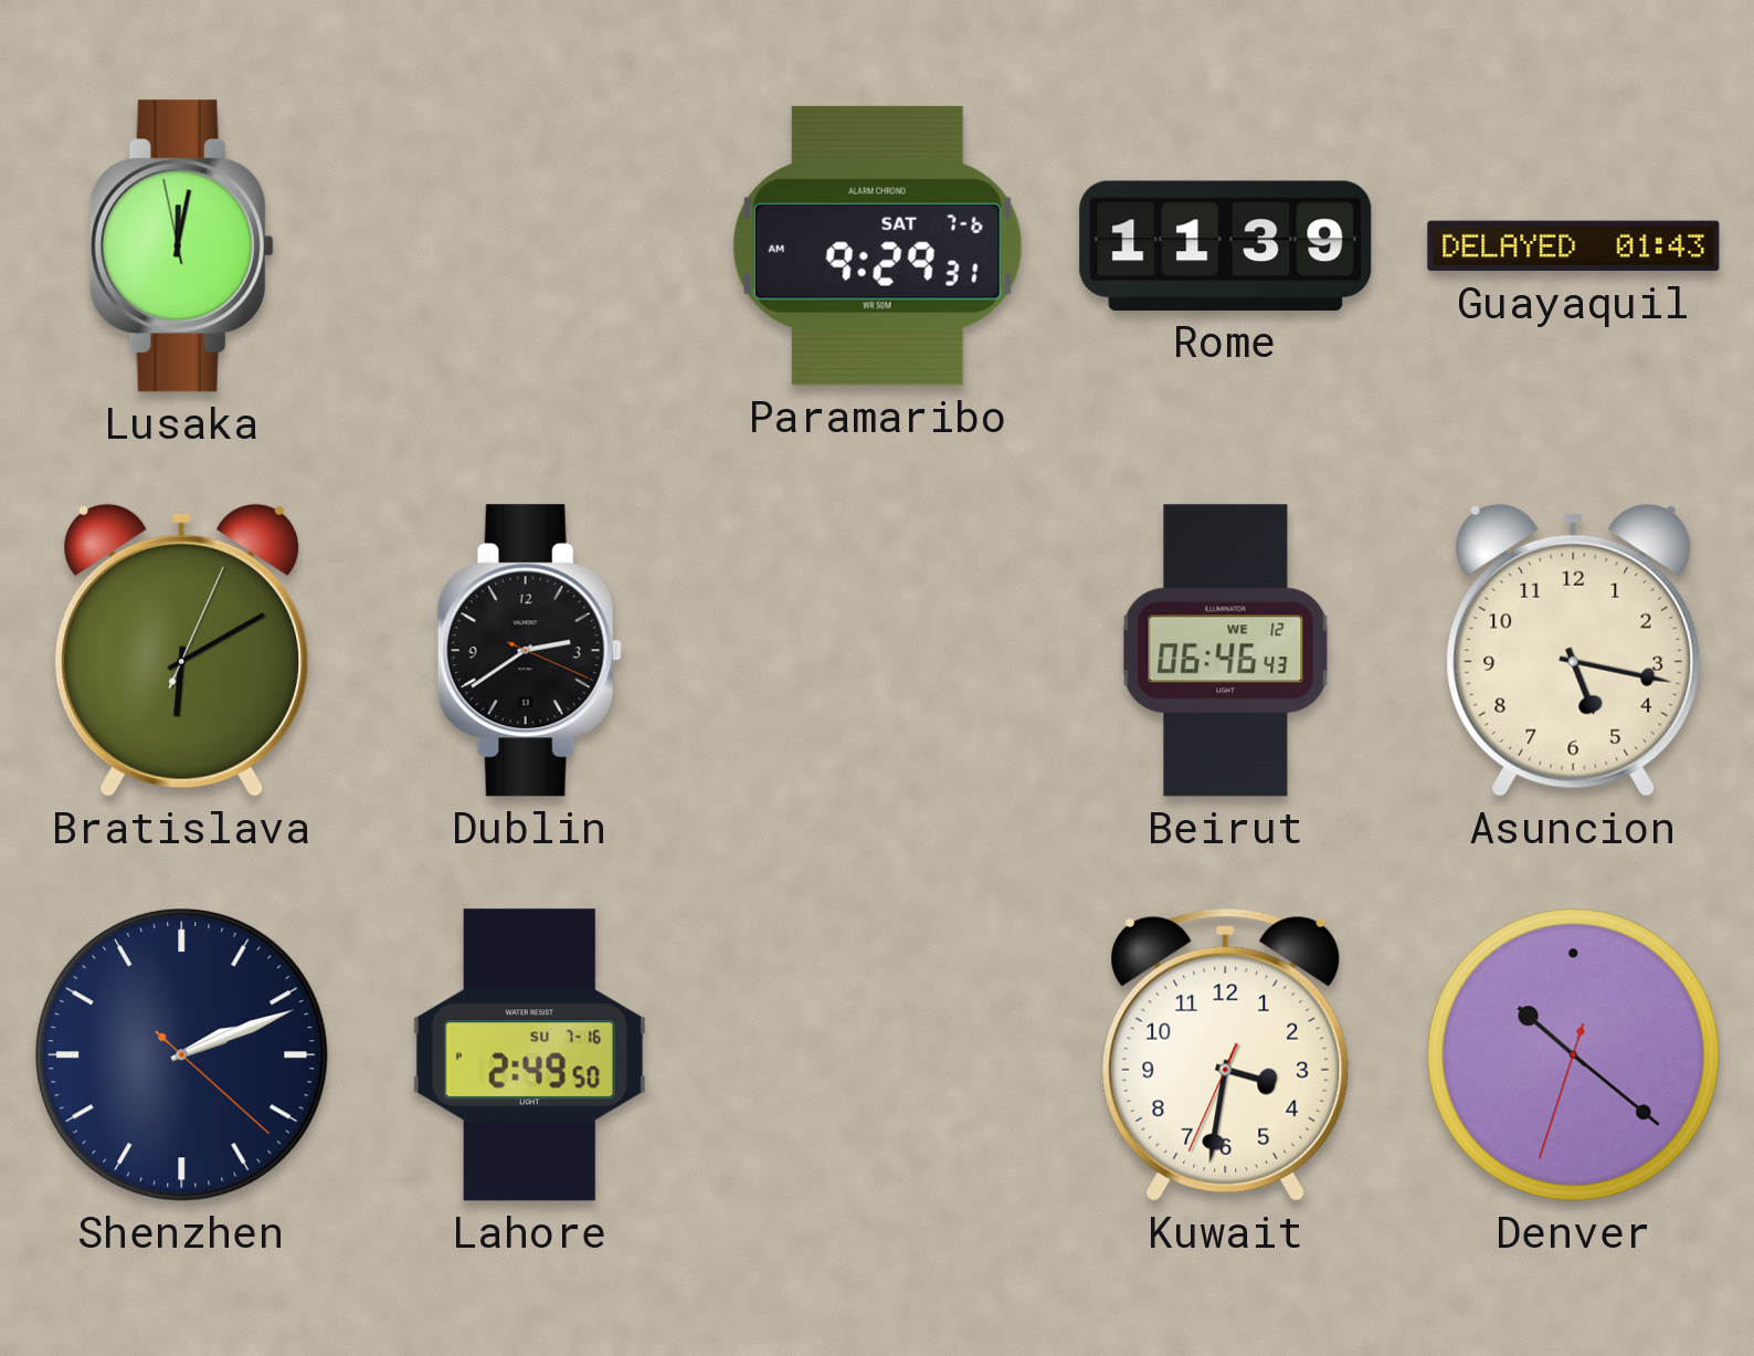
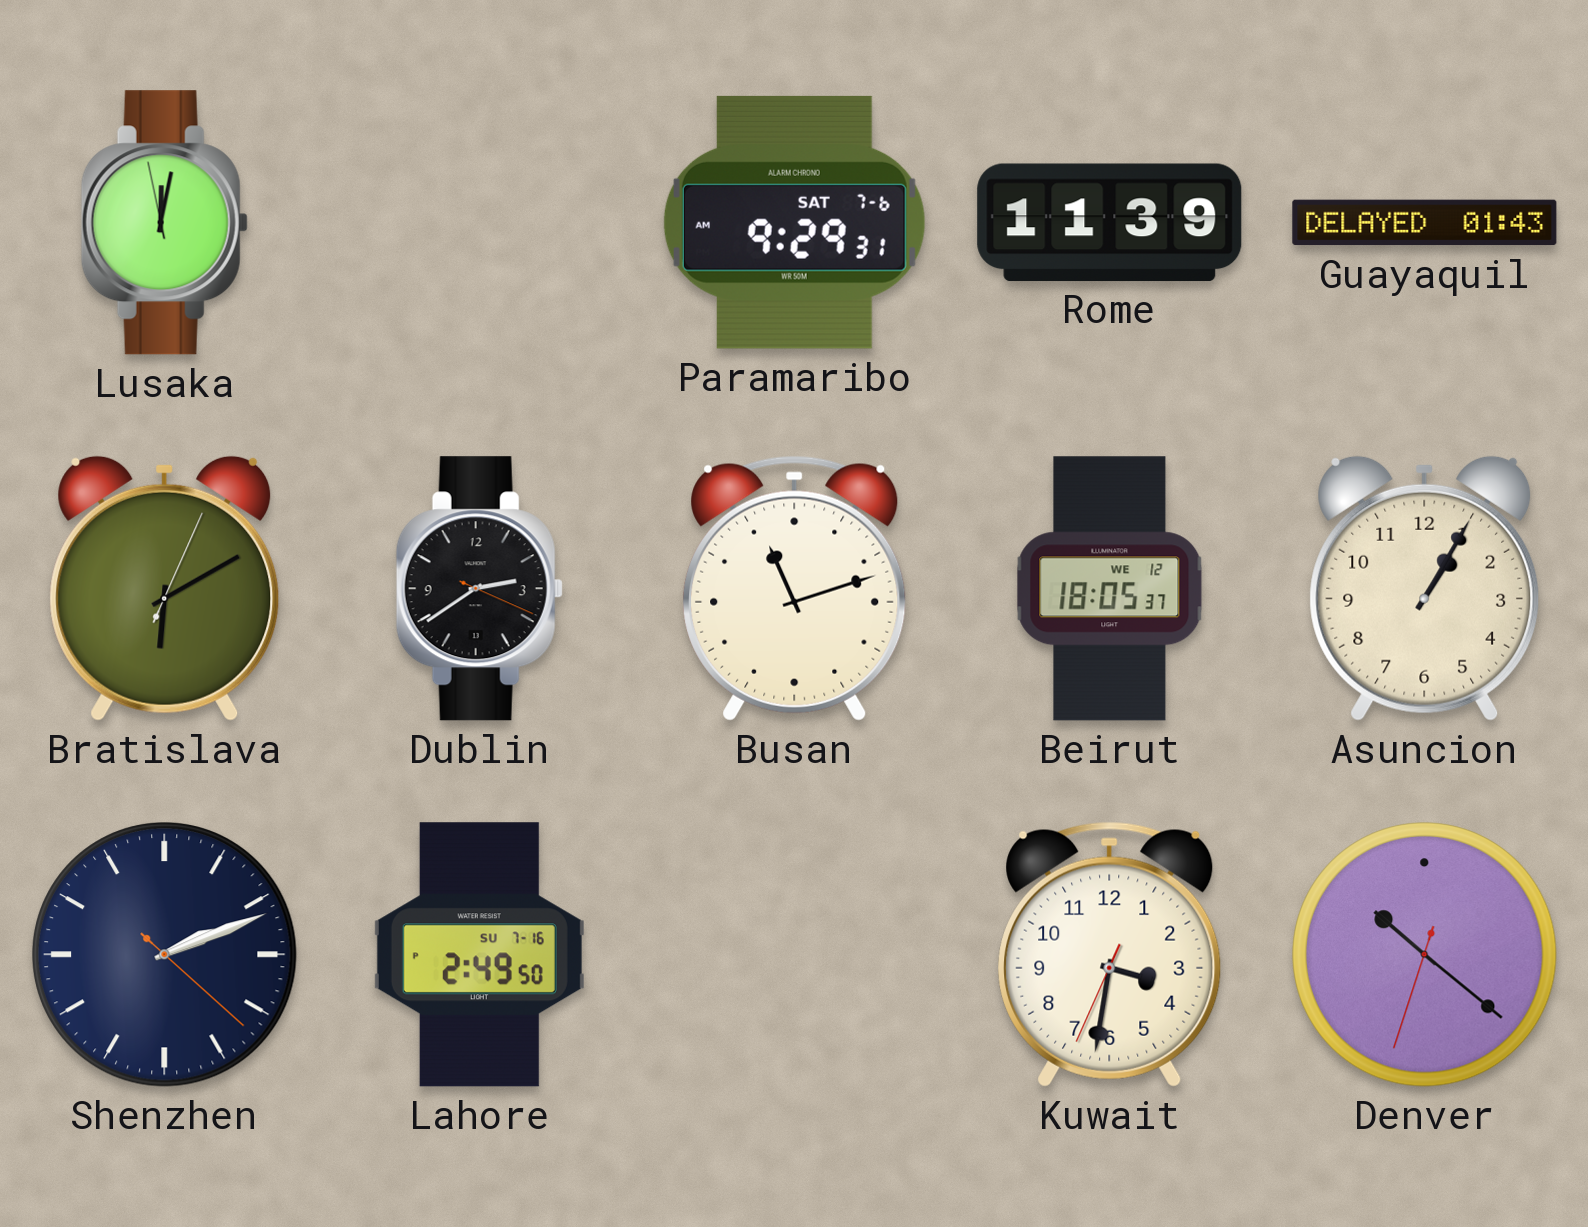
Busan: none -> 11:12
Beirut: 06:46 -> 18:05
Asuncion: 5:17 -> 1:05
